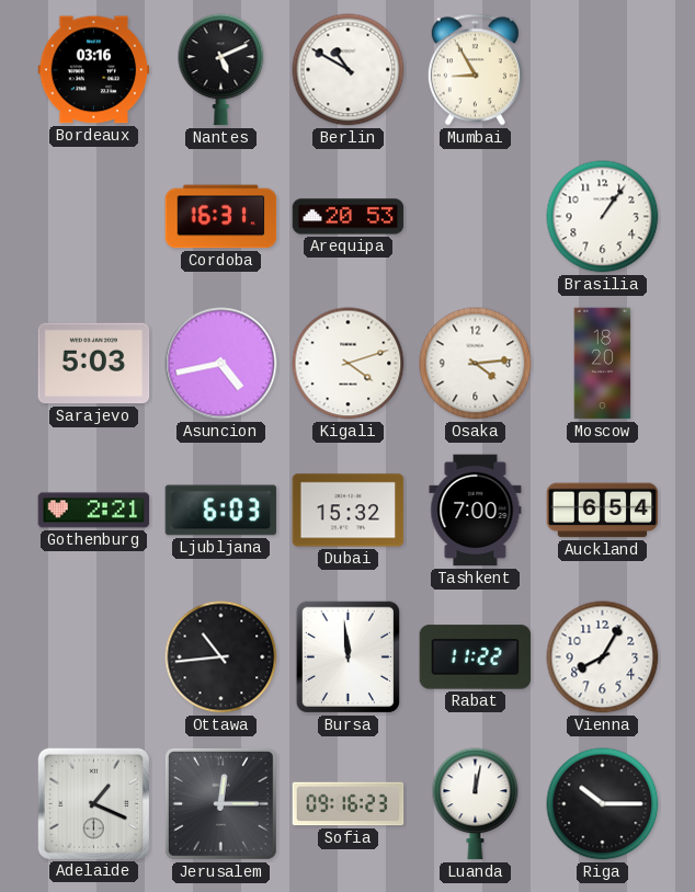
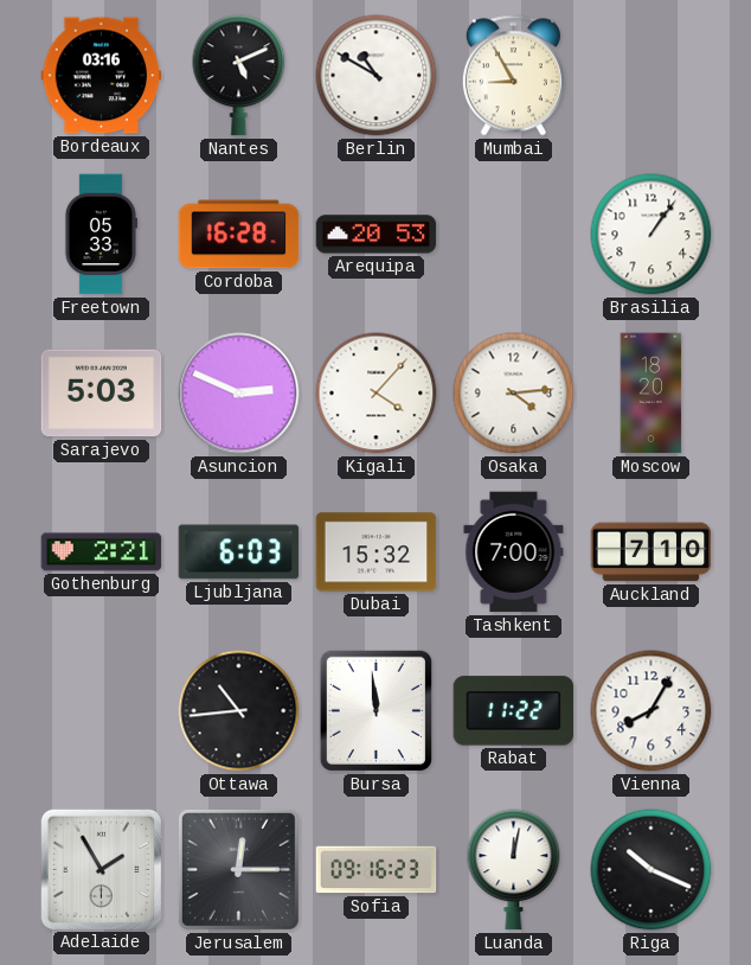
Freetown: none -> 05:33
Cordoba: 16:31 -> 16:28
Asuncion: 4:43 -> 2:49
Kigali: 4:12 -> 4:07
Auckland: 6:54 -> 7:10
Adelaide: 1:19 -> 1:55
Riga: 10:15 -> 10:19
